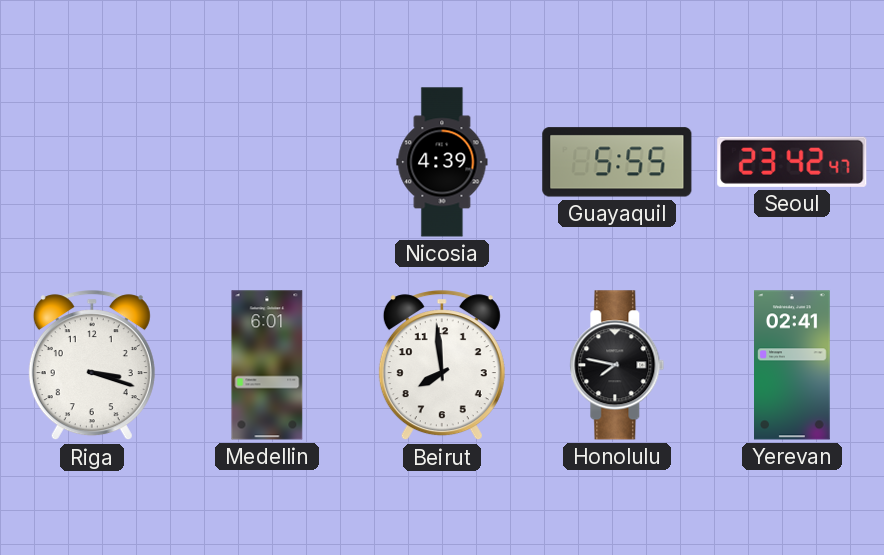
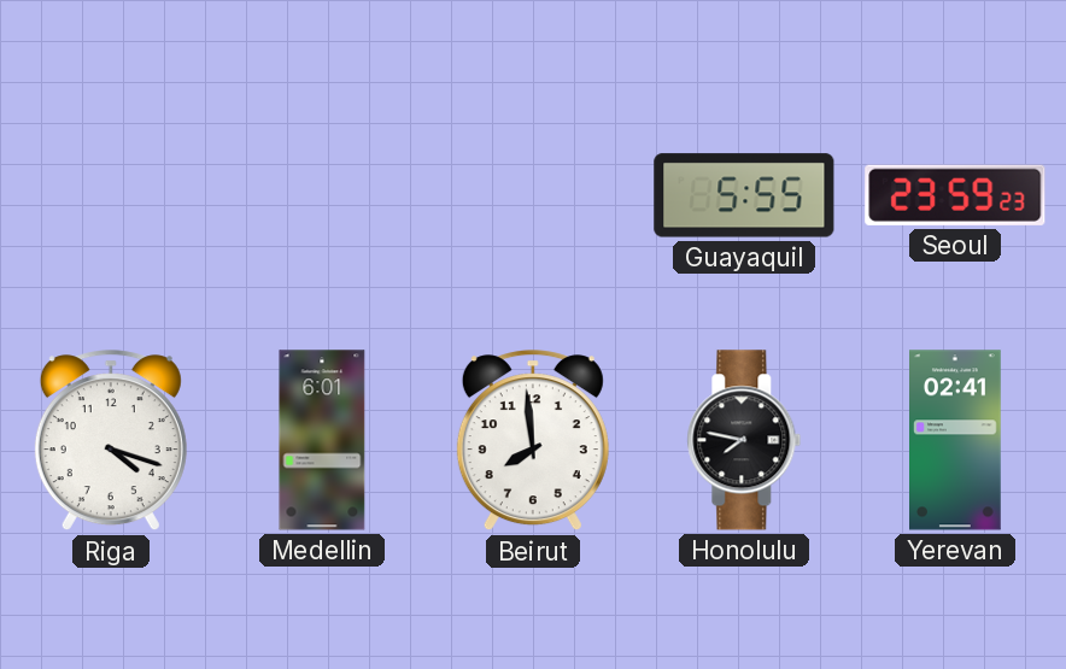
Nicosia: 4:39 -> none
Seoul: 23:42 -> 23:59
Riga: 3:18 -> 4:18
